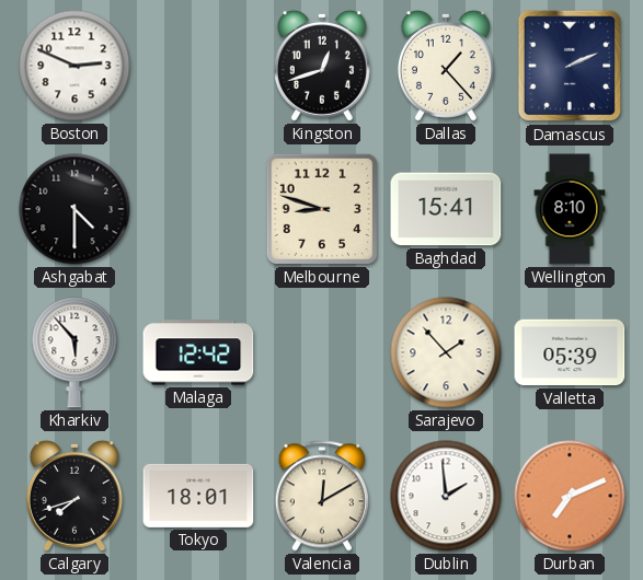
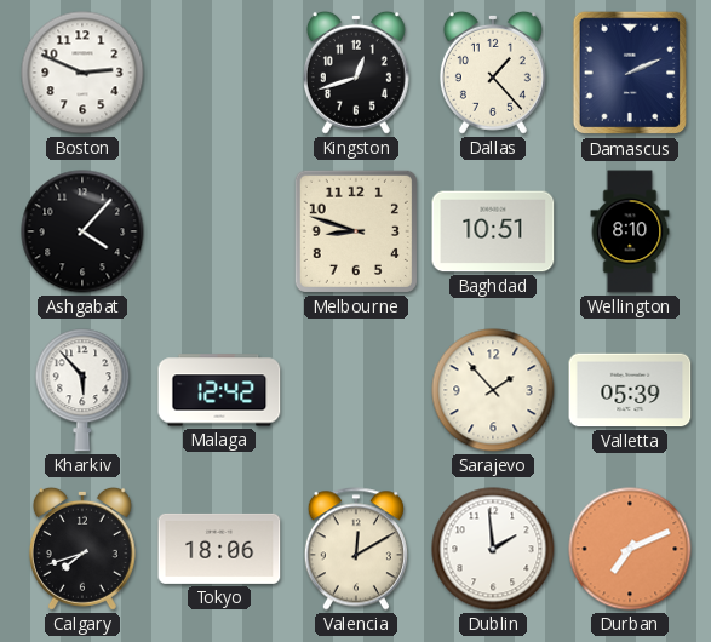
Ashgabat: 4:30 -> 4:07
Baghdad: 15:41 -> 10:51
Tokyo: 18:01 -> 18:06
